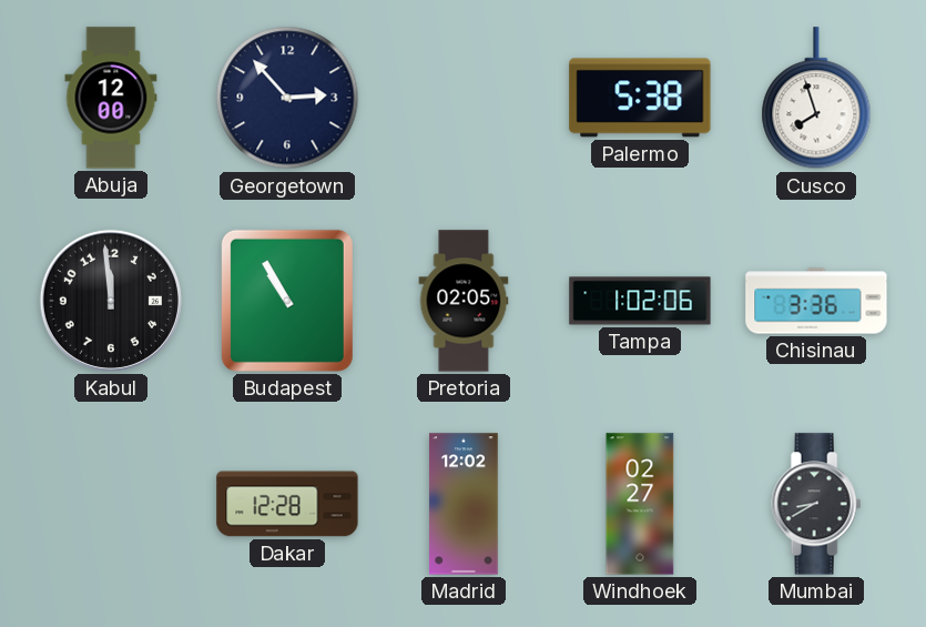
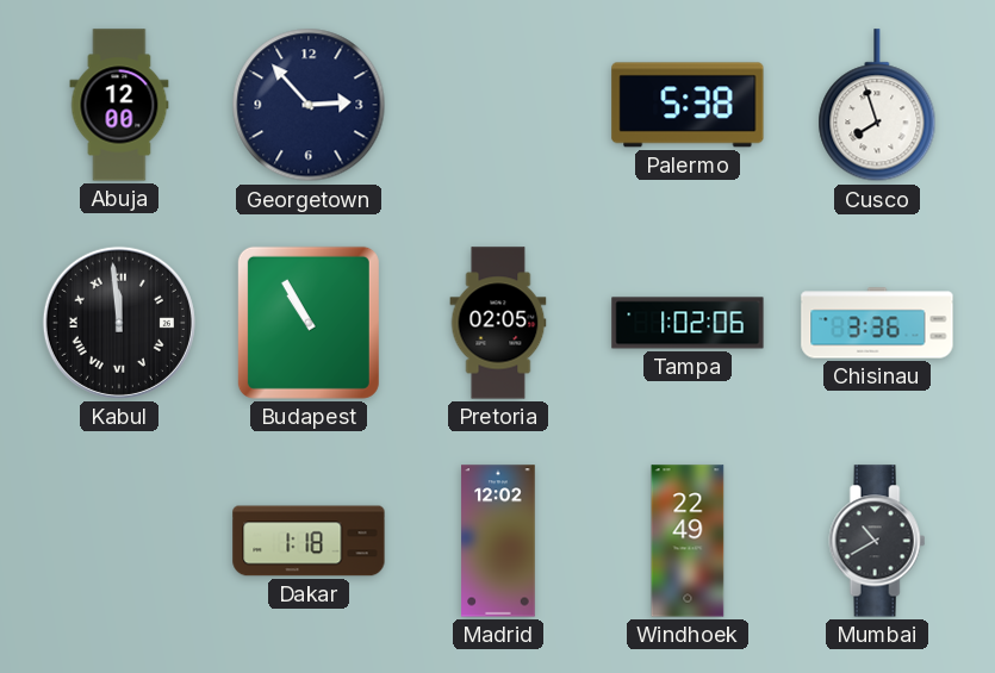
Kabul numerals: Arabic -> Roman
Dakar: 12:28 -> 1:18
Windhoek: 02:27 -> 22:49
Mumbai: 8:40 -> 10:40
